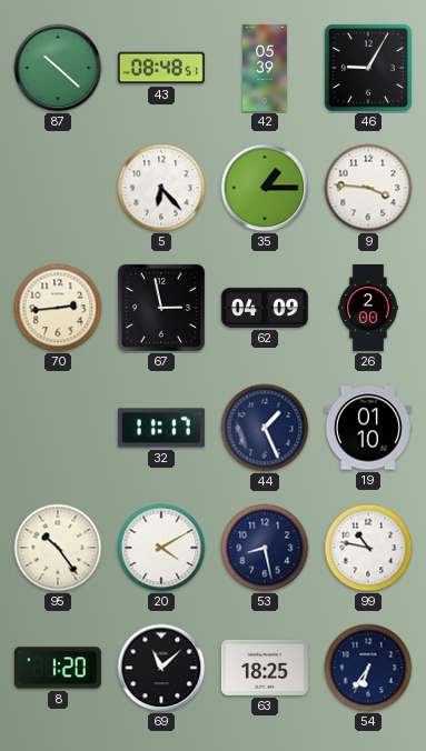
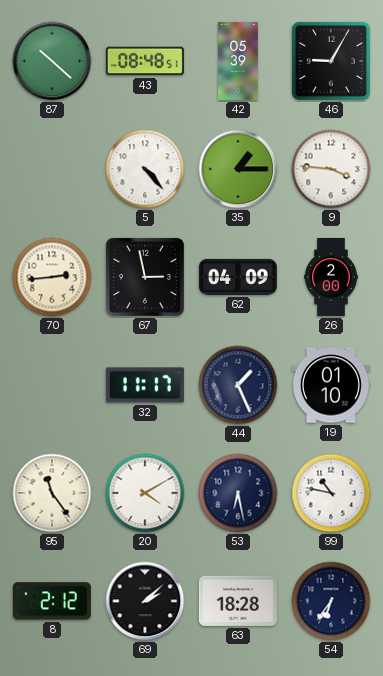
5: 6:23 -> 4:23
95: 10:24 -> 11:24
53: 8:28 -> 6:28
8: 1:20 -> 2:12
69: 11:08 -> 2:08
63: 18:25 -> 18:28
